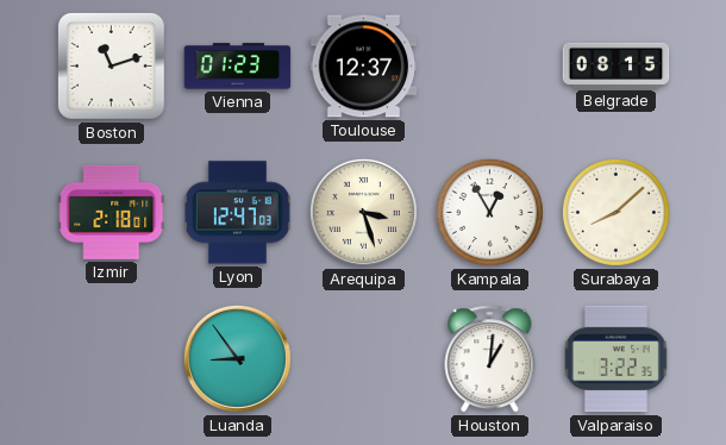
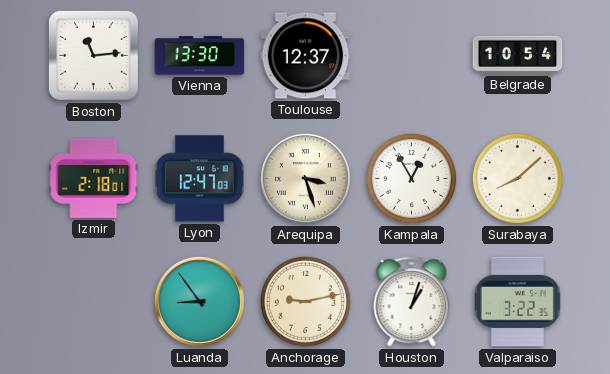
Boston: 11:12 -> 11:14
Vienna: 01:23 -> 13:30
Belgrade: 08:15 -> 10:54
Anchorage: none -> 9:13
Houston: 1:01 -> 1:03
